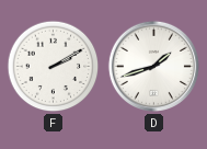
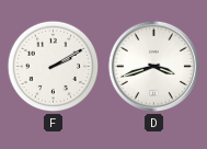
D: 1:42 -> 3:42
